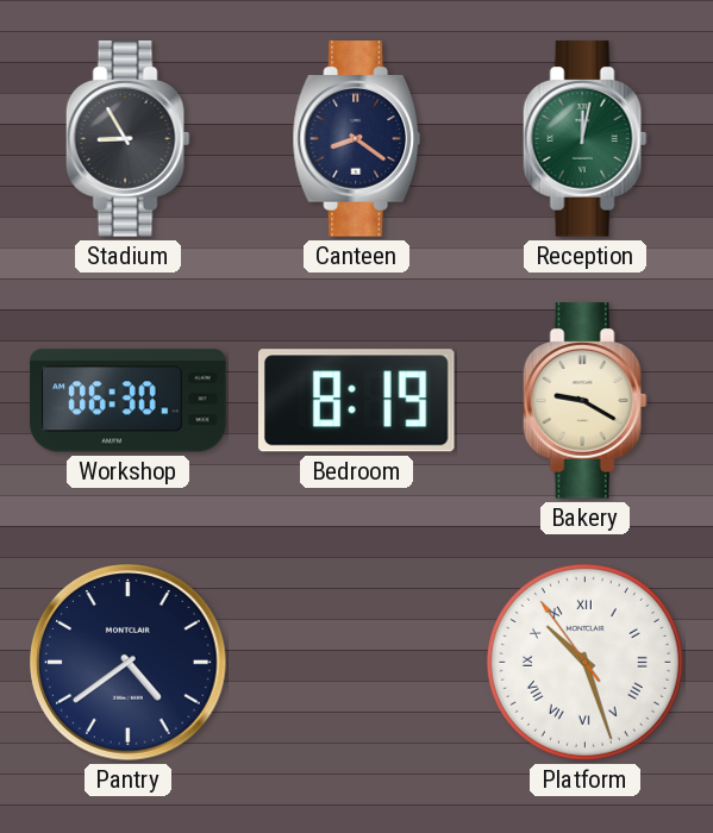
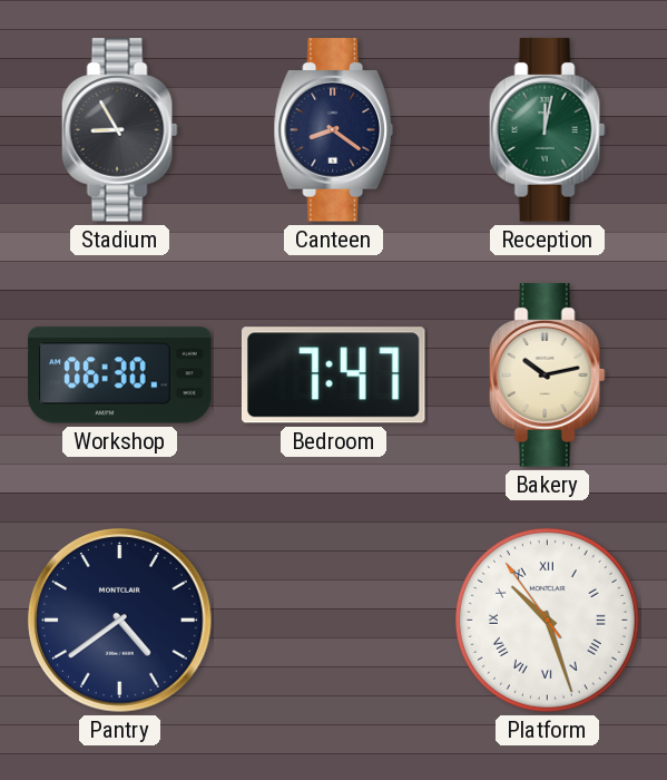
Bedroom: 8:19 -> 7:47
Bakery: 9:20 -> 10:13
